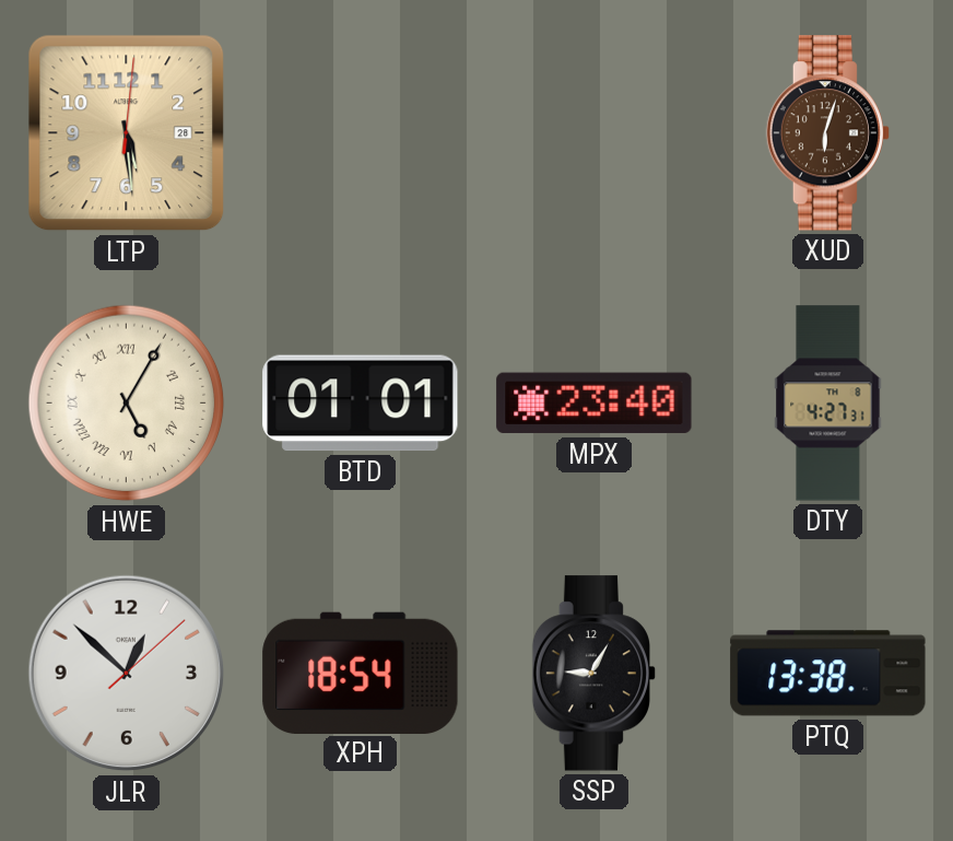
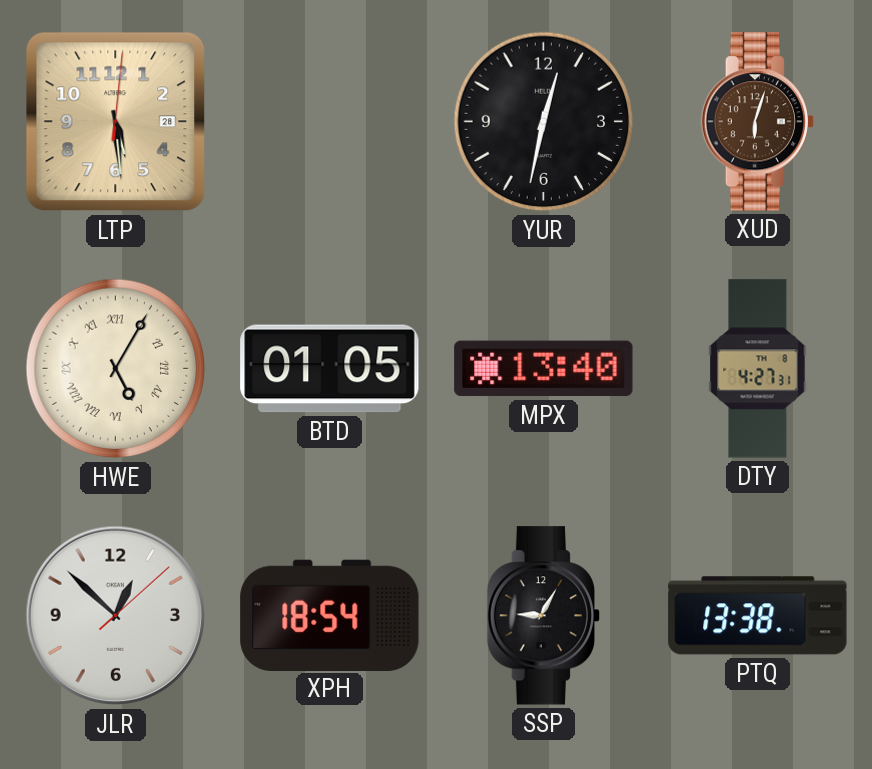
YUR: none -> 12:32
BTD: 01:01 -> 01:05
MPX: 23:40 -> 13:40
